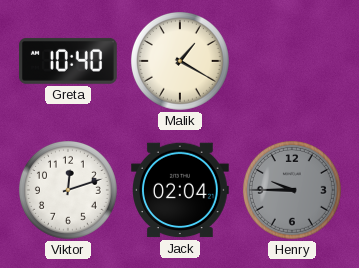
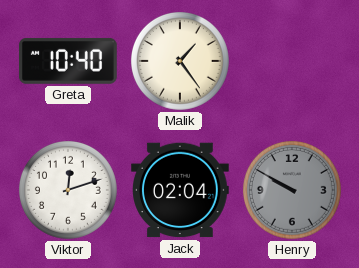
Malik: 1:20 -> 1:24
Henry: 9:45 -> 9:50
